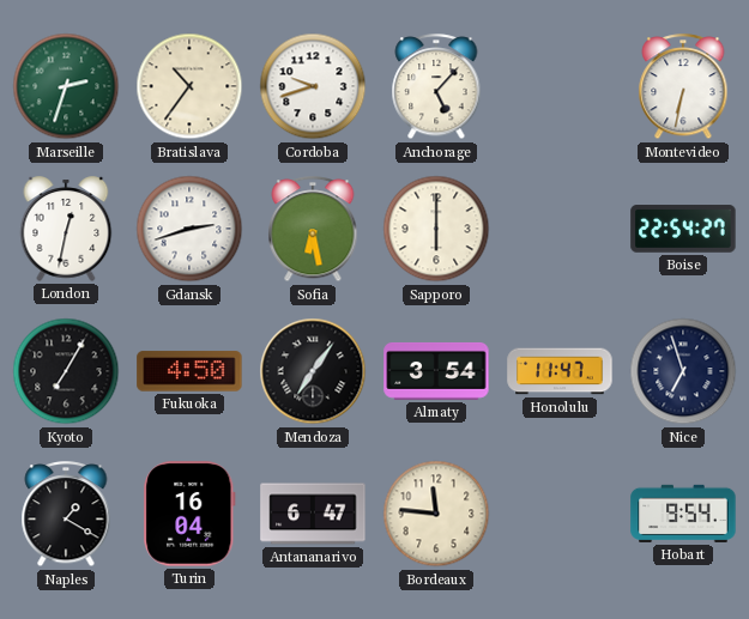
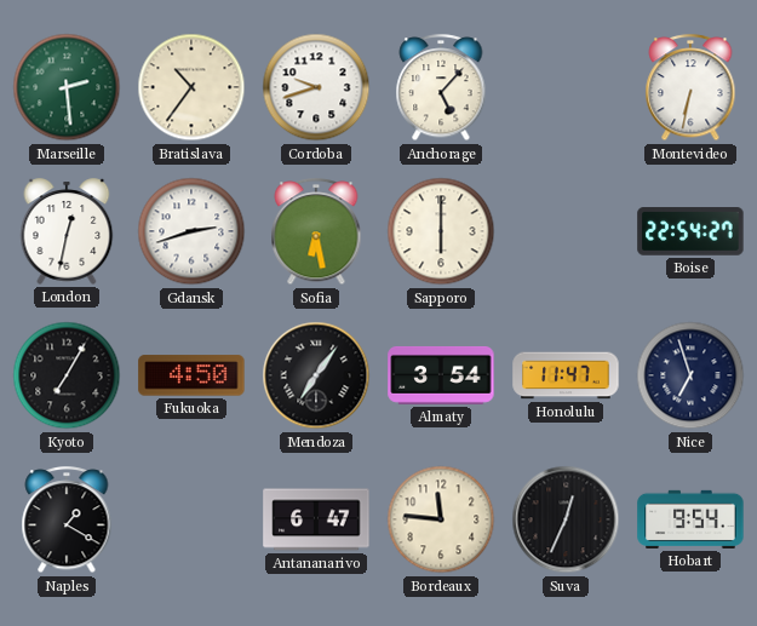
Marseille: 2:33 -> 2:29
Turin: 16:04 -> none
Suva: none -> 12:34
